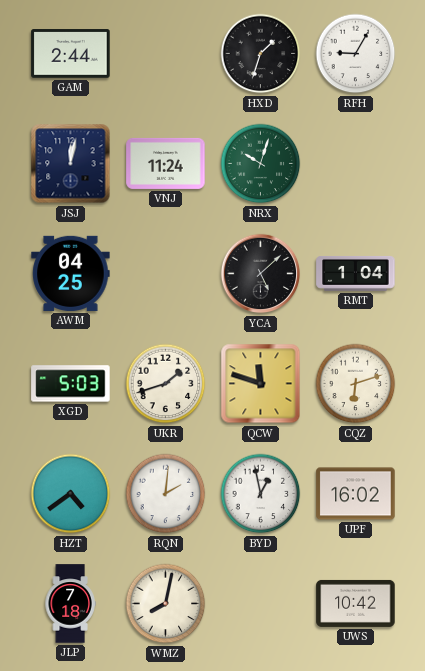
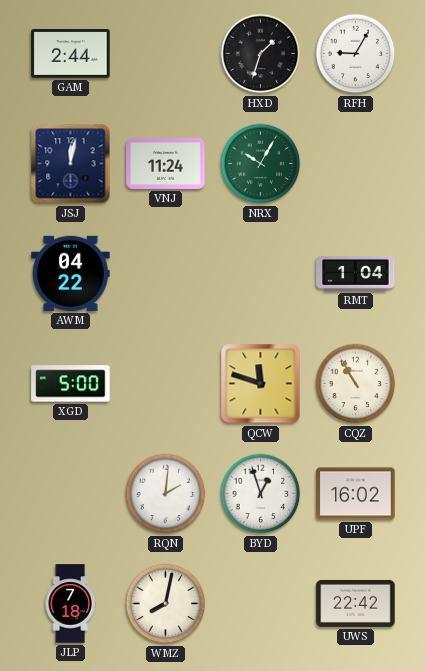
NRX: 10:03 -> 10:05
AWM: 04:25 -> 04:22
YCA: 5:08 -> none
XGD: 5:03 -> 5:00
UKR: 1:42 -> none
CQZ: 6:12 -> 10:55
HZT: 4:39 -> none
BYD: 12:58 -> 12:57
UWS: 10:42 -> 22:42
